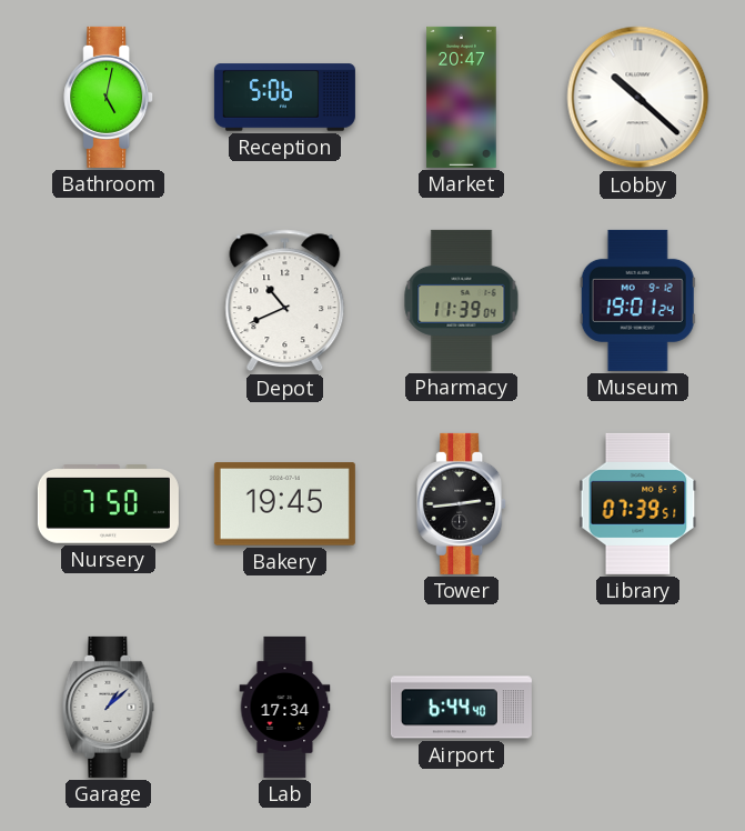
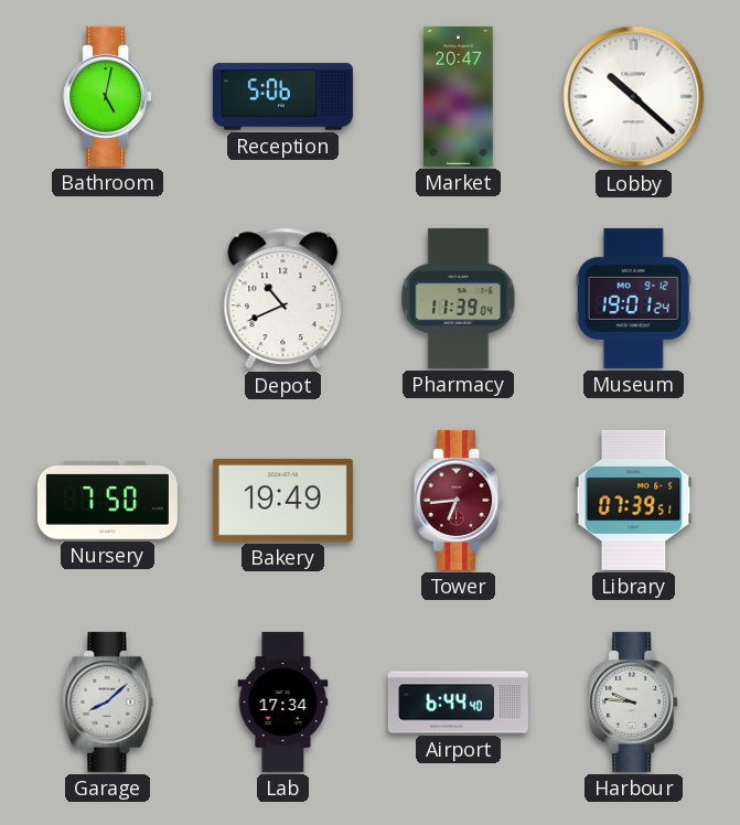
Bakery: 19:45 -> 19:49
Tower: 2:44 -> 6:44
Tower dial: black -> burgundy
Garage: 1:08 -> 8:08
Harbour: none -> 9:46
